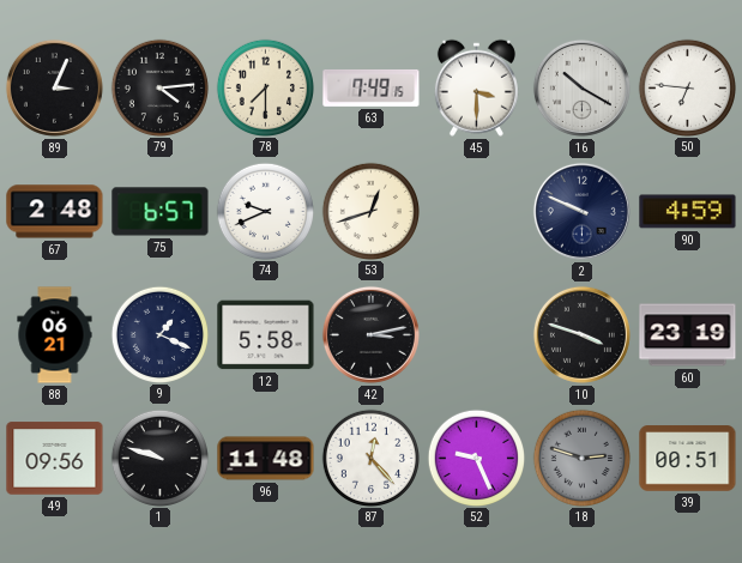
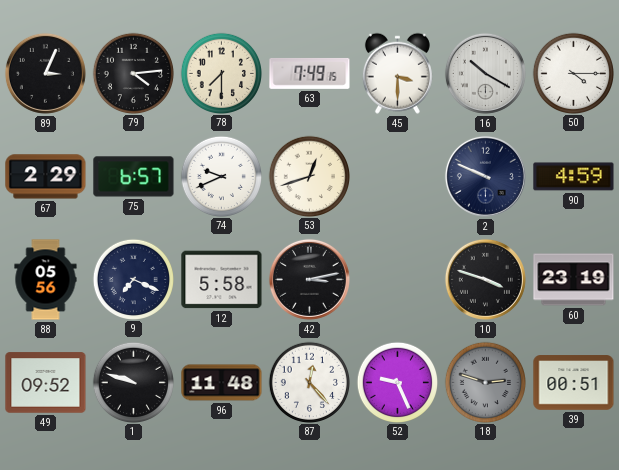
50: 6:46 -> 4:15
67: 2:48 -> 2:29
88: 06:21 -> 05:56
9: 1:19 -> 7:19
49: 09:56 -> 09:52
